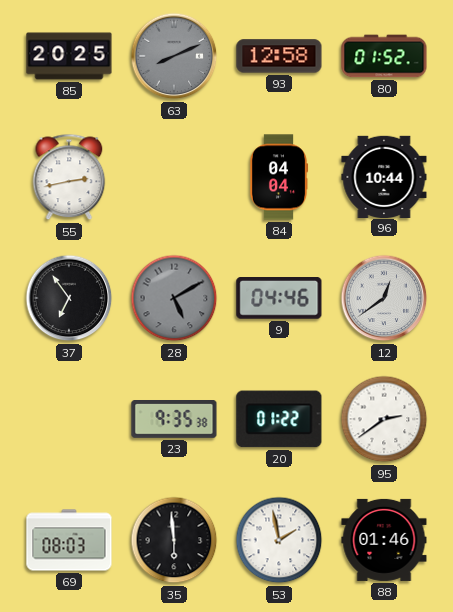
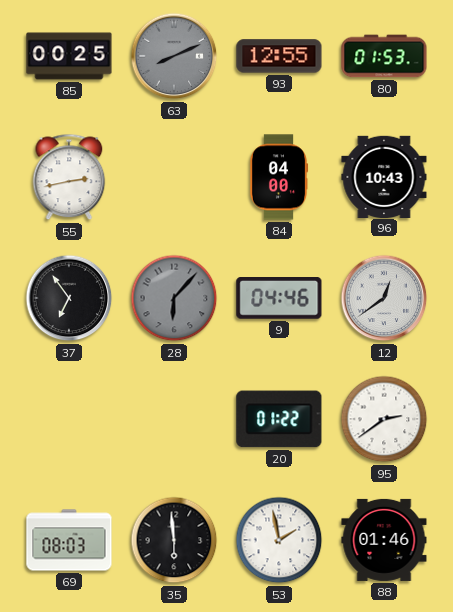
85: 20:25 -> 00:25
93: 12:58 -> 12:55
80: 01:52 -> 01:53
84: 04:04 -> 04:00
96: 10:44 -> 10:43
28: 5:10 -> 6:07
23: 9:35 -> none
